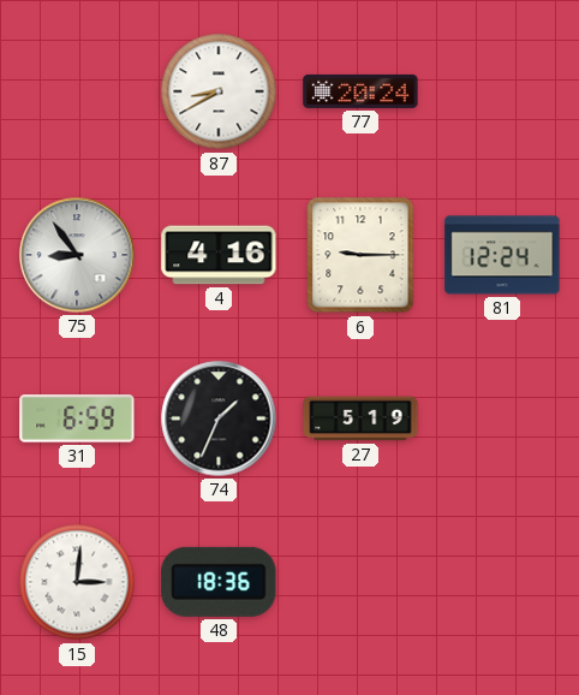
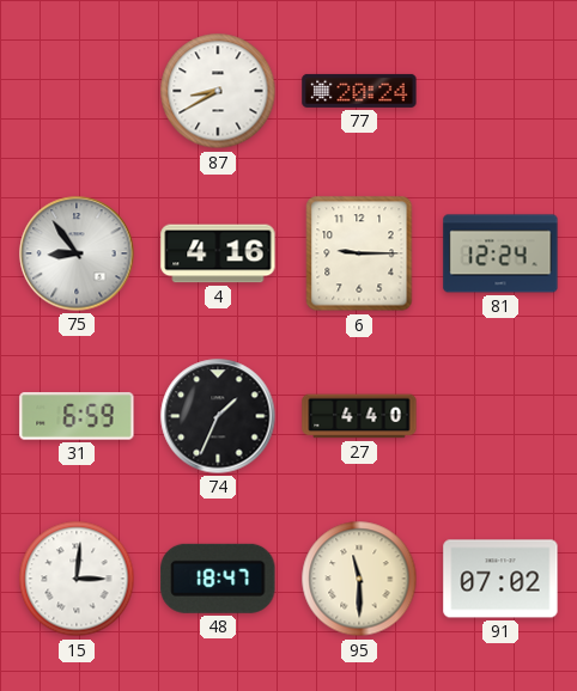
27: 5:19 -> 4:40
48: 18:36 -> 18:47
95: none -> 11:30
91: none -> 07:02
